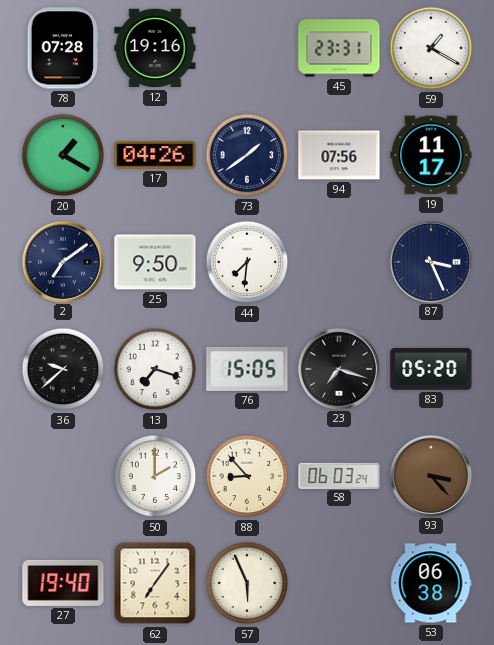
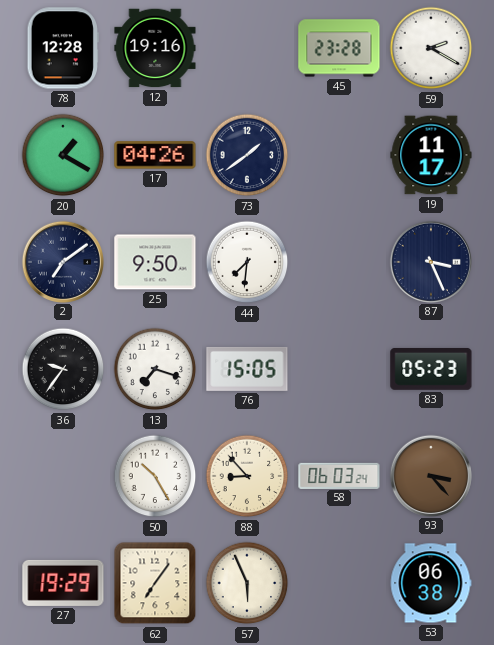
78: 07:28 -> 12:28
45: 23:31 -> 23:28
59: 1:20 -> 2:20
94: 07:56 -> none
36: 9:38 -> 9:36
23: 7:18 -> none
83: 05:20 -> 05:23
50: 2:00 -> 10:25
27: 19:40 -> 19:29
